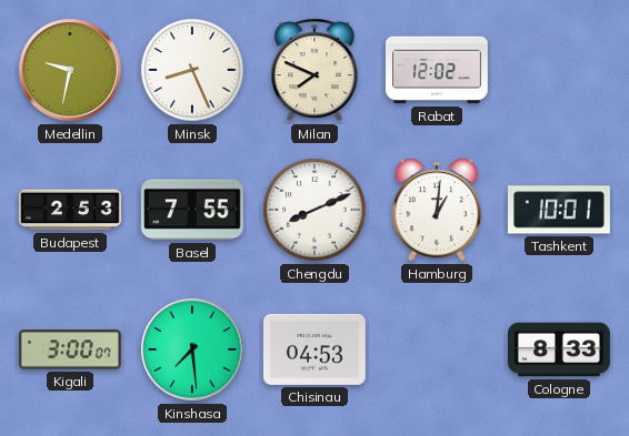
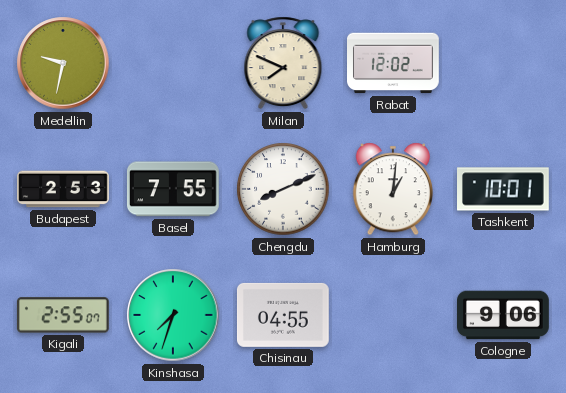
Minsk: 8:26 -> none
Kigali: 3:00 -> 2:55
Kinshasa: 7:29 -> 7:33
Chisinau: 04:53 -> 04:55
Cologne: 8:33 -> 9:06
